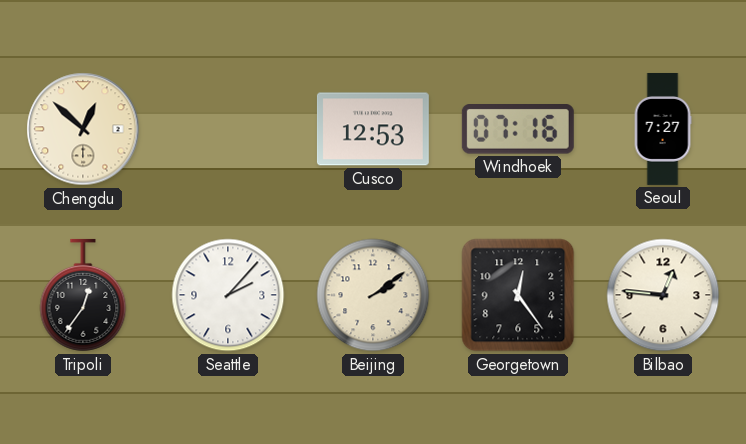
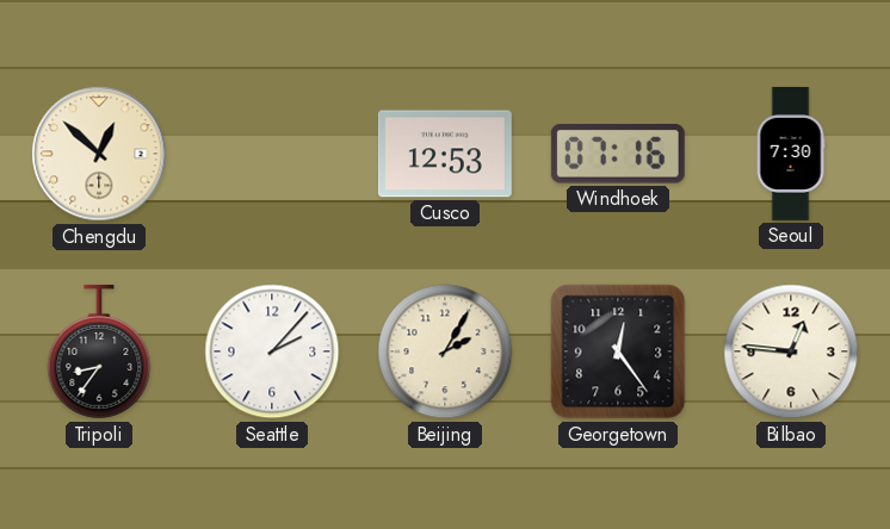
Seoul: 7:27 -> 7:30
Tripoli: 12:36 -> 8:36
Beijing: 2:09 -> 2:05
